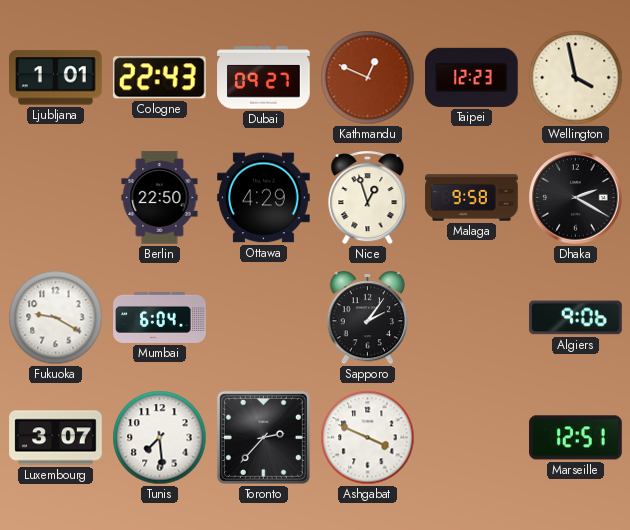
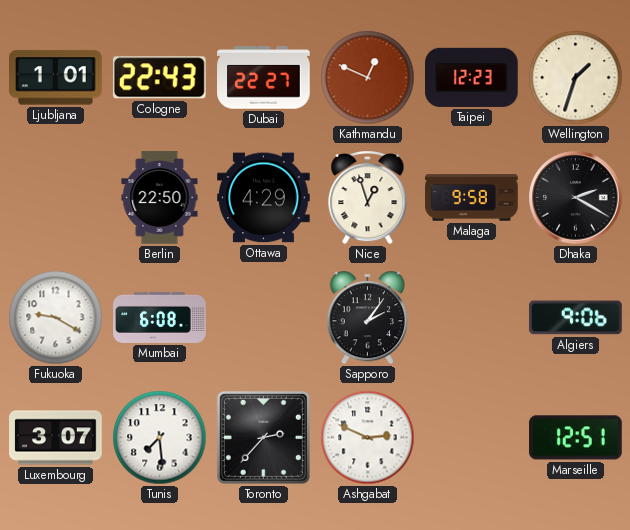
Dubai: 09:27 -> 22:27
Wellington: 3:58 -> 1:33
Mumbai: 6:04 -> 6:08
Ashgabat: 3:49 -> 2:49
